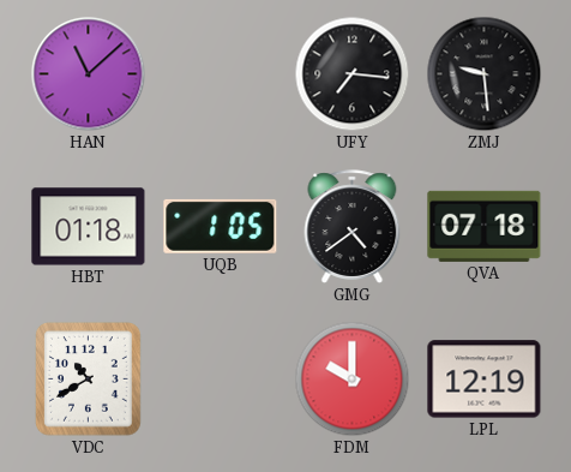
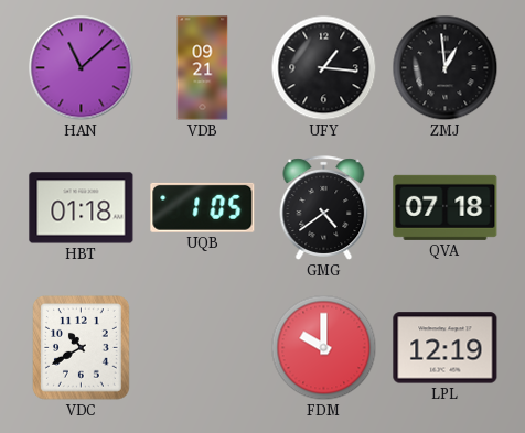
VDB: none -> 09:21
UFY: 7:16 -> 1:16
ZMJ: 9:29 -> 12:59
